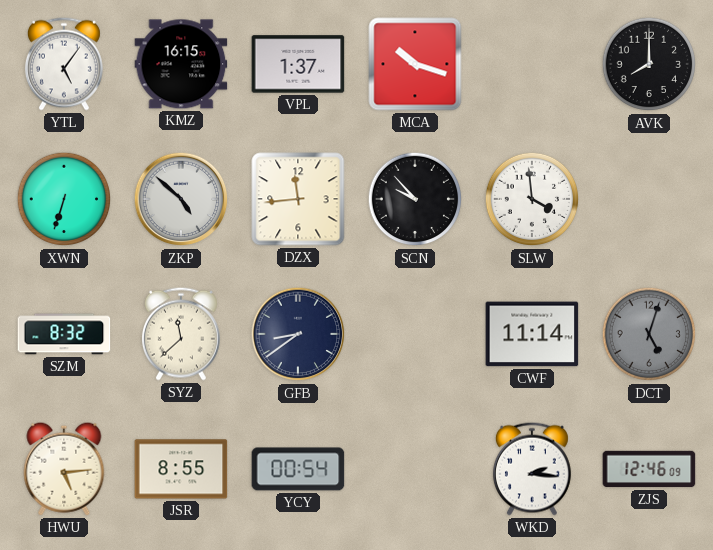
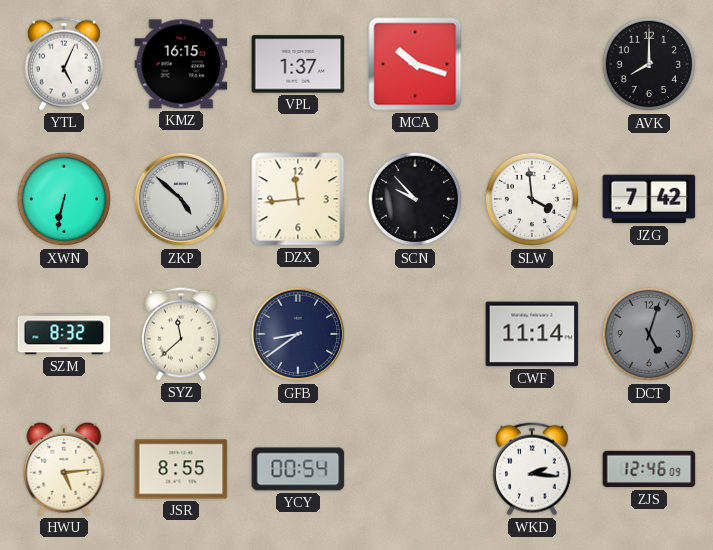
YTL: 5:06 -> 5:04
XWN: 6:33 -> 6:32
JZG: none -> 7:42
